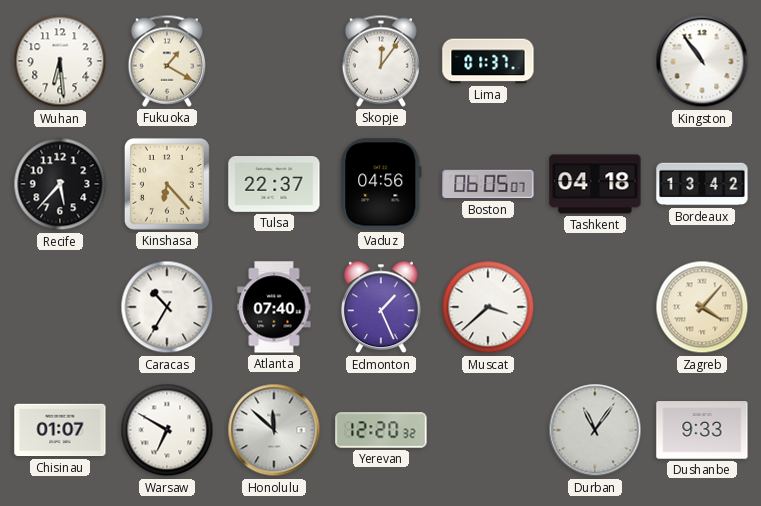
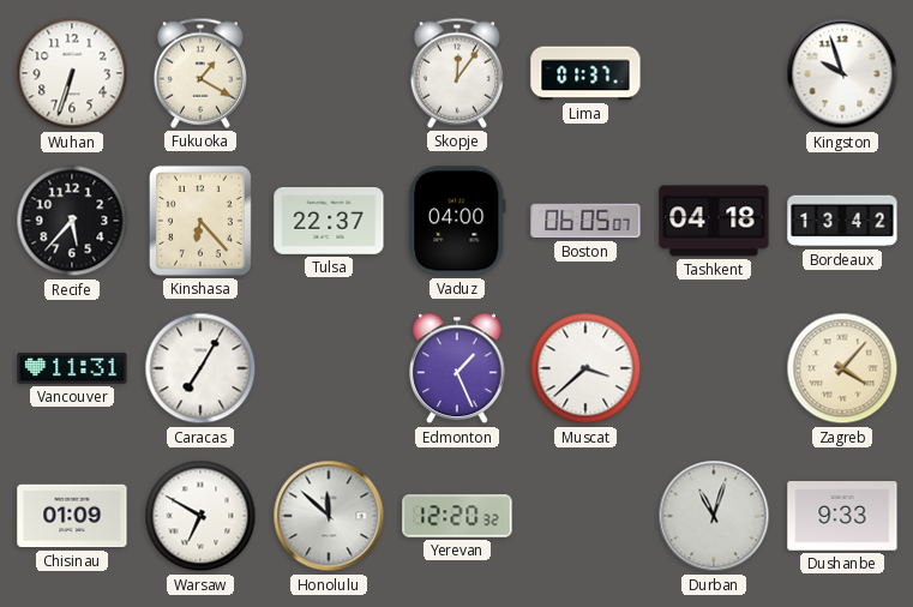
Wuhan: 6:29 -> 6:33
Kingston: 10:54 -> 9:57
Vaduz: 04:56 -> 04:00
Vancouver: none -> 11:31
Caracas: 10:35 -> 7:05
Atlanta: 07:40 -> none
Chisinau: 01:07 -> 01:09
Durban: 11:06 -> 11:03
